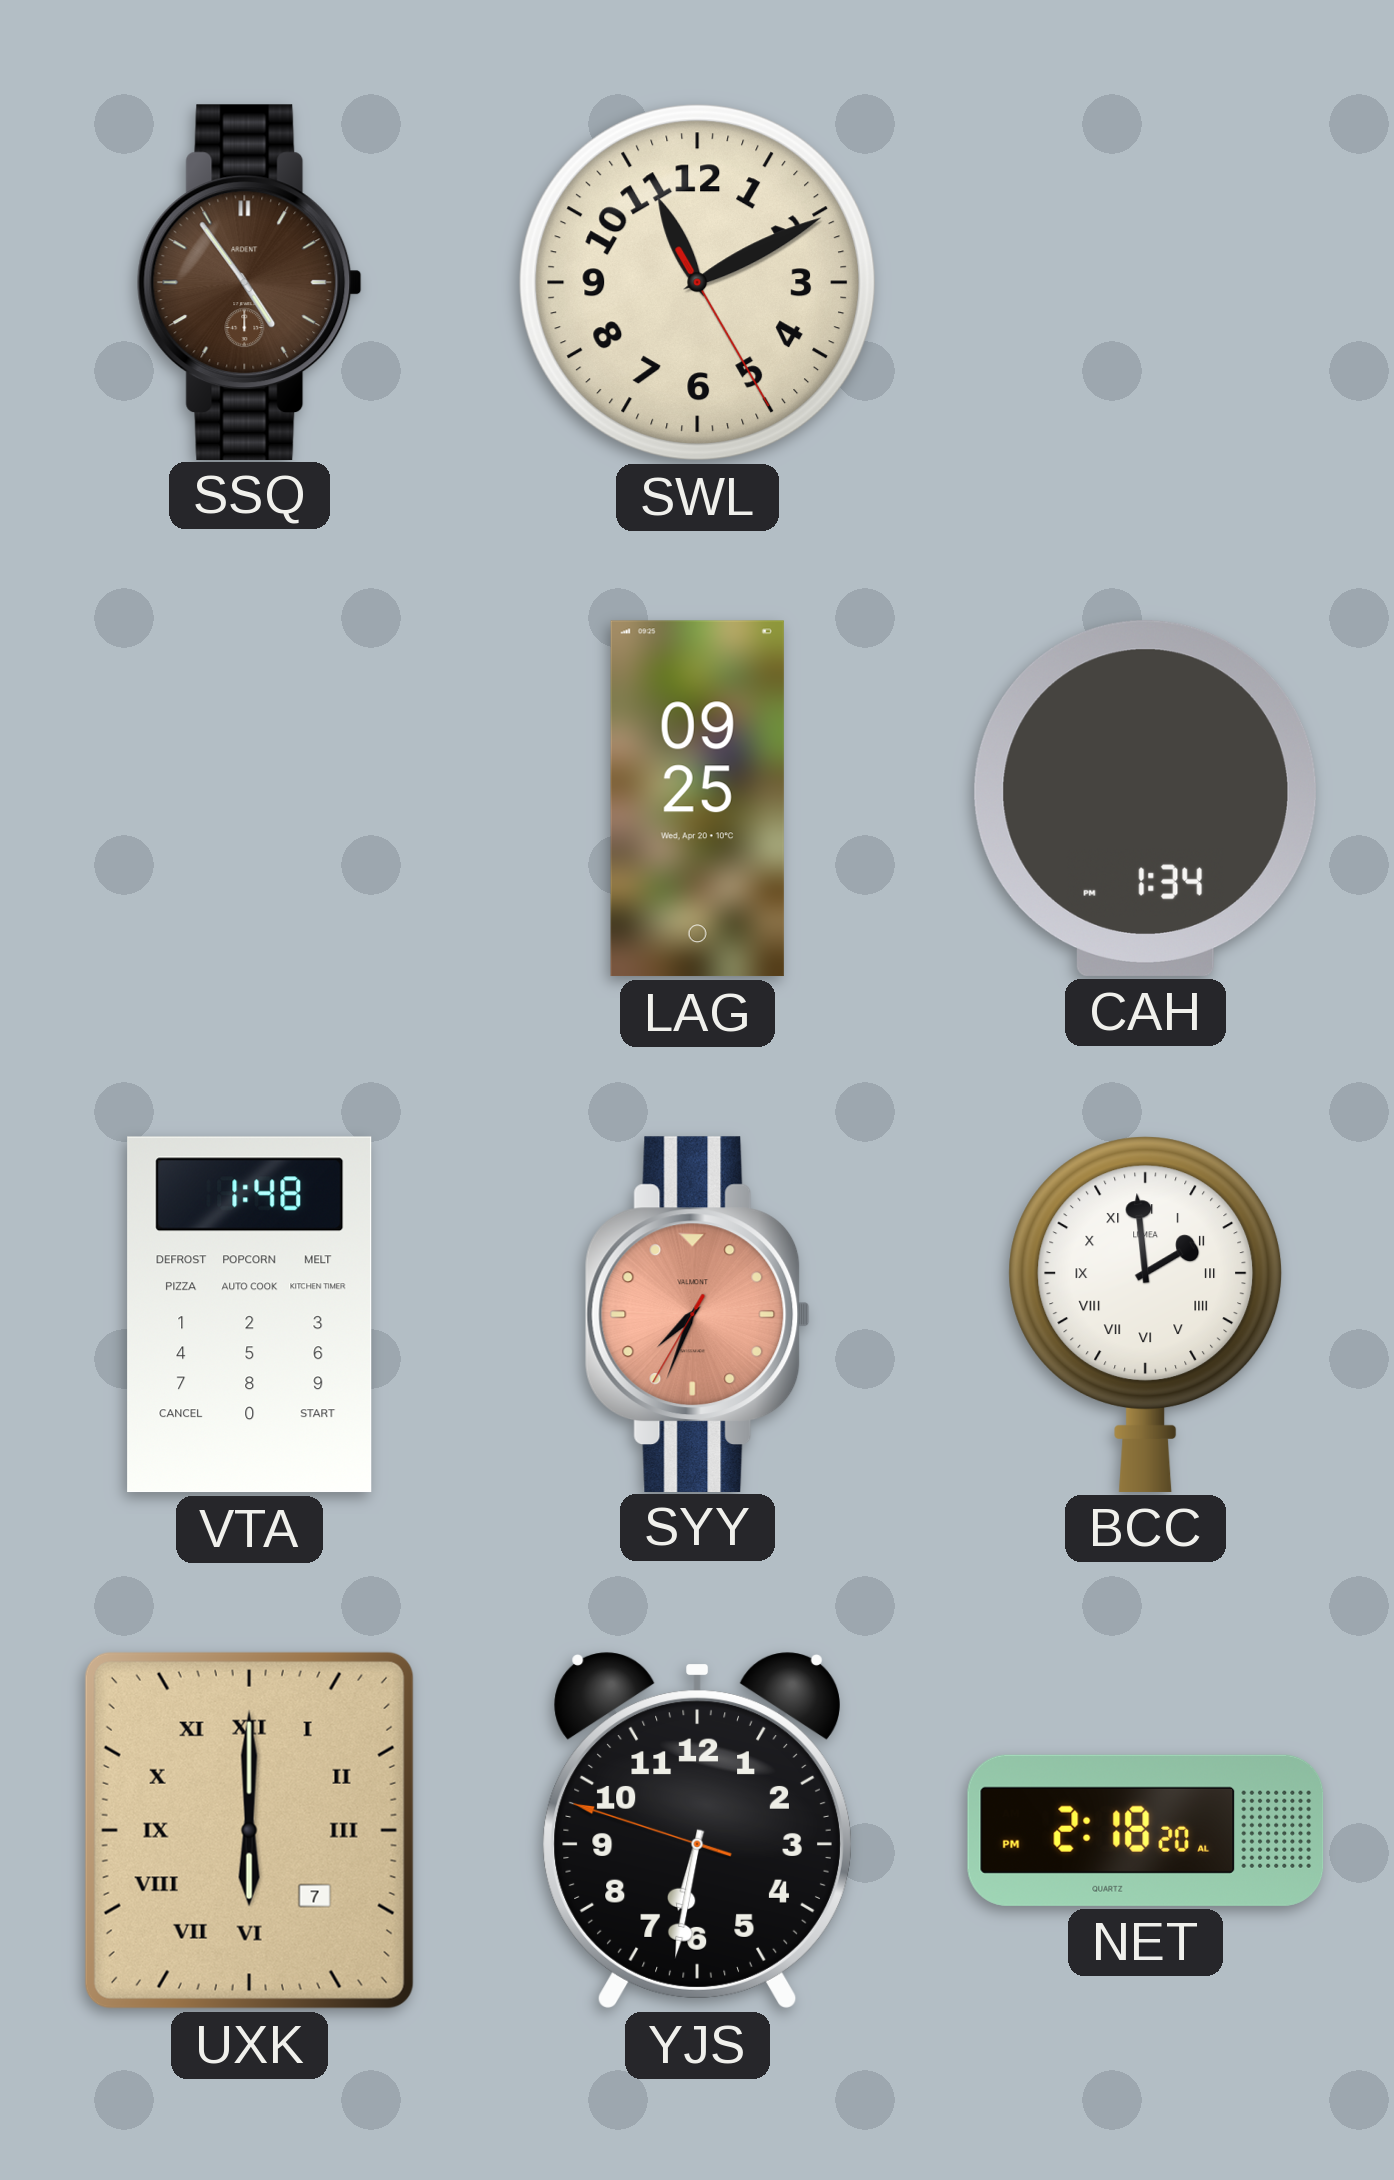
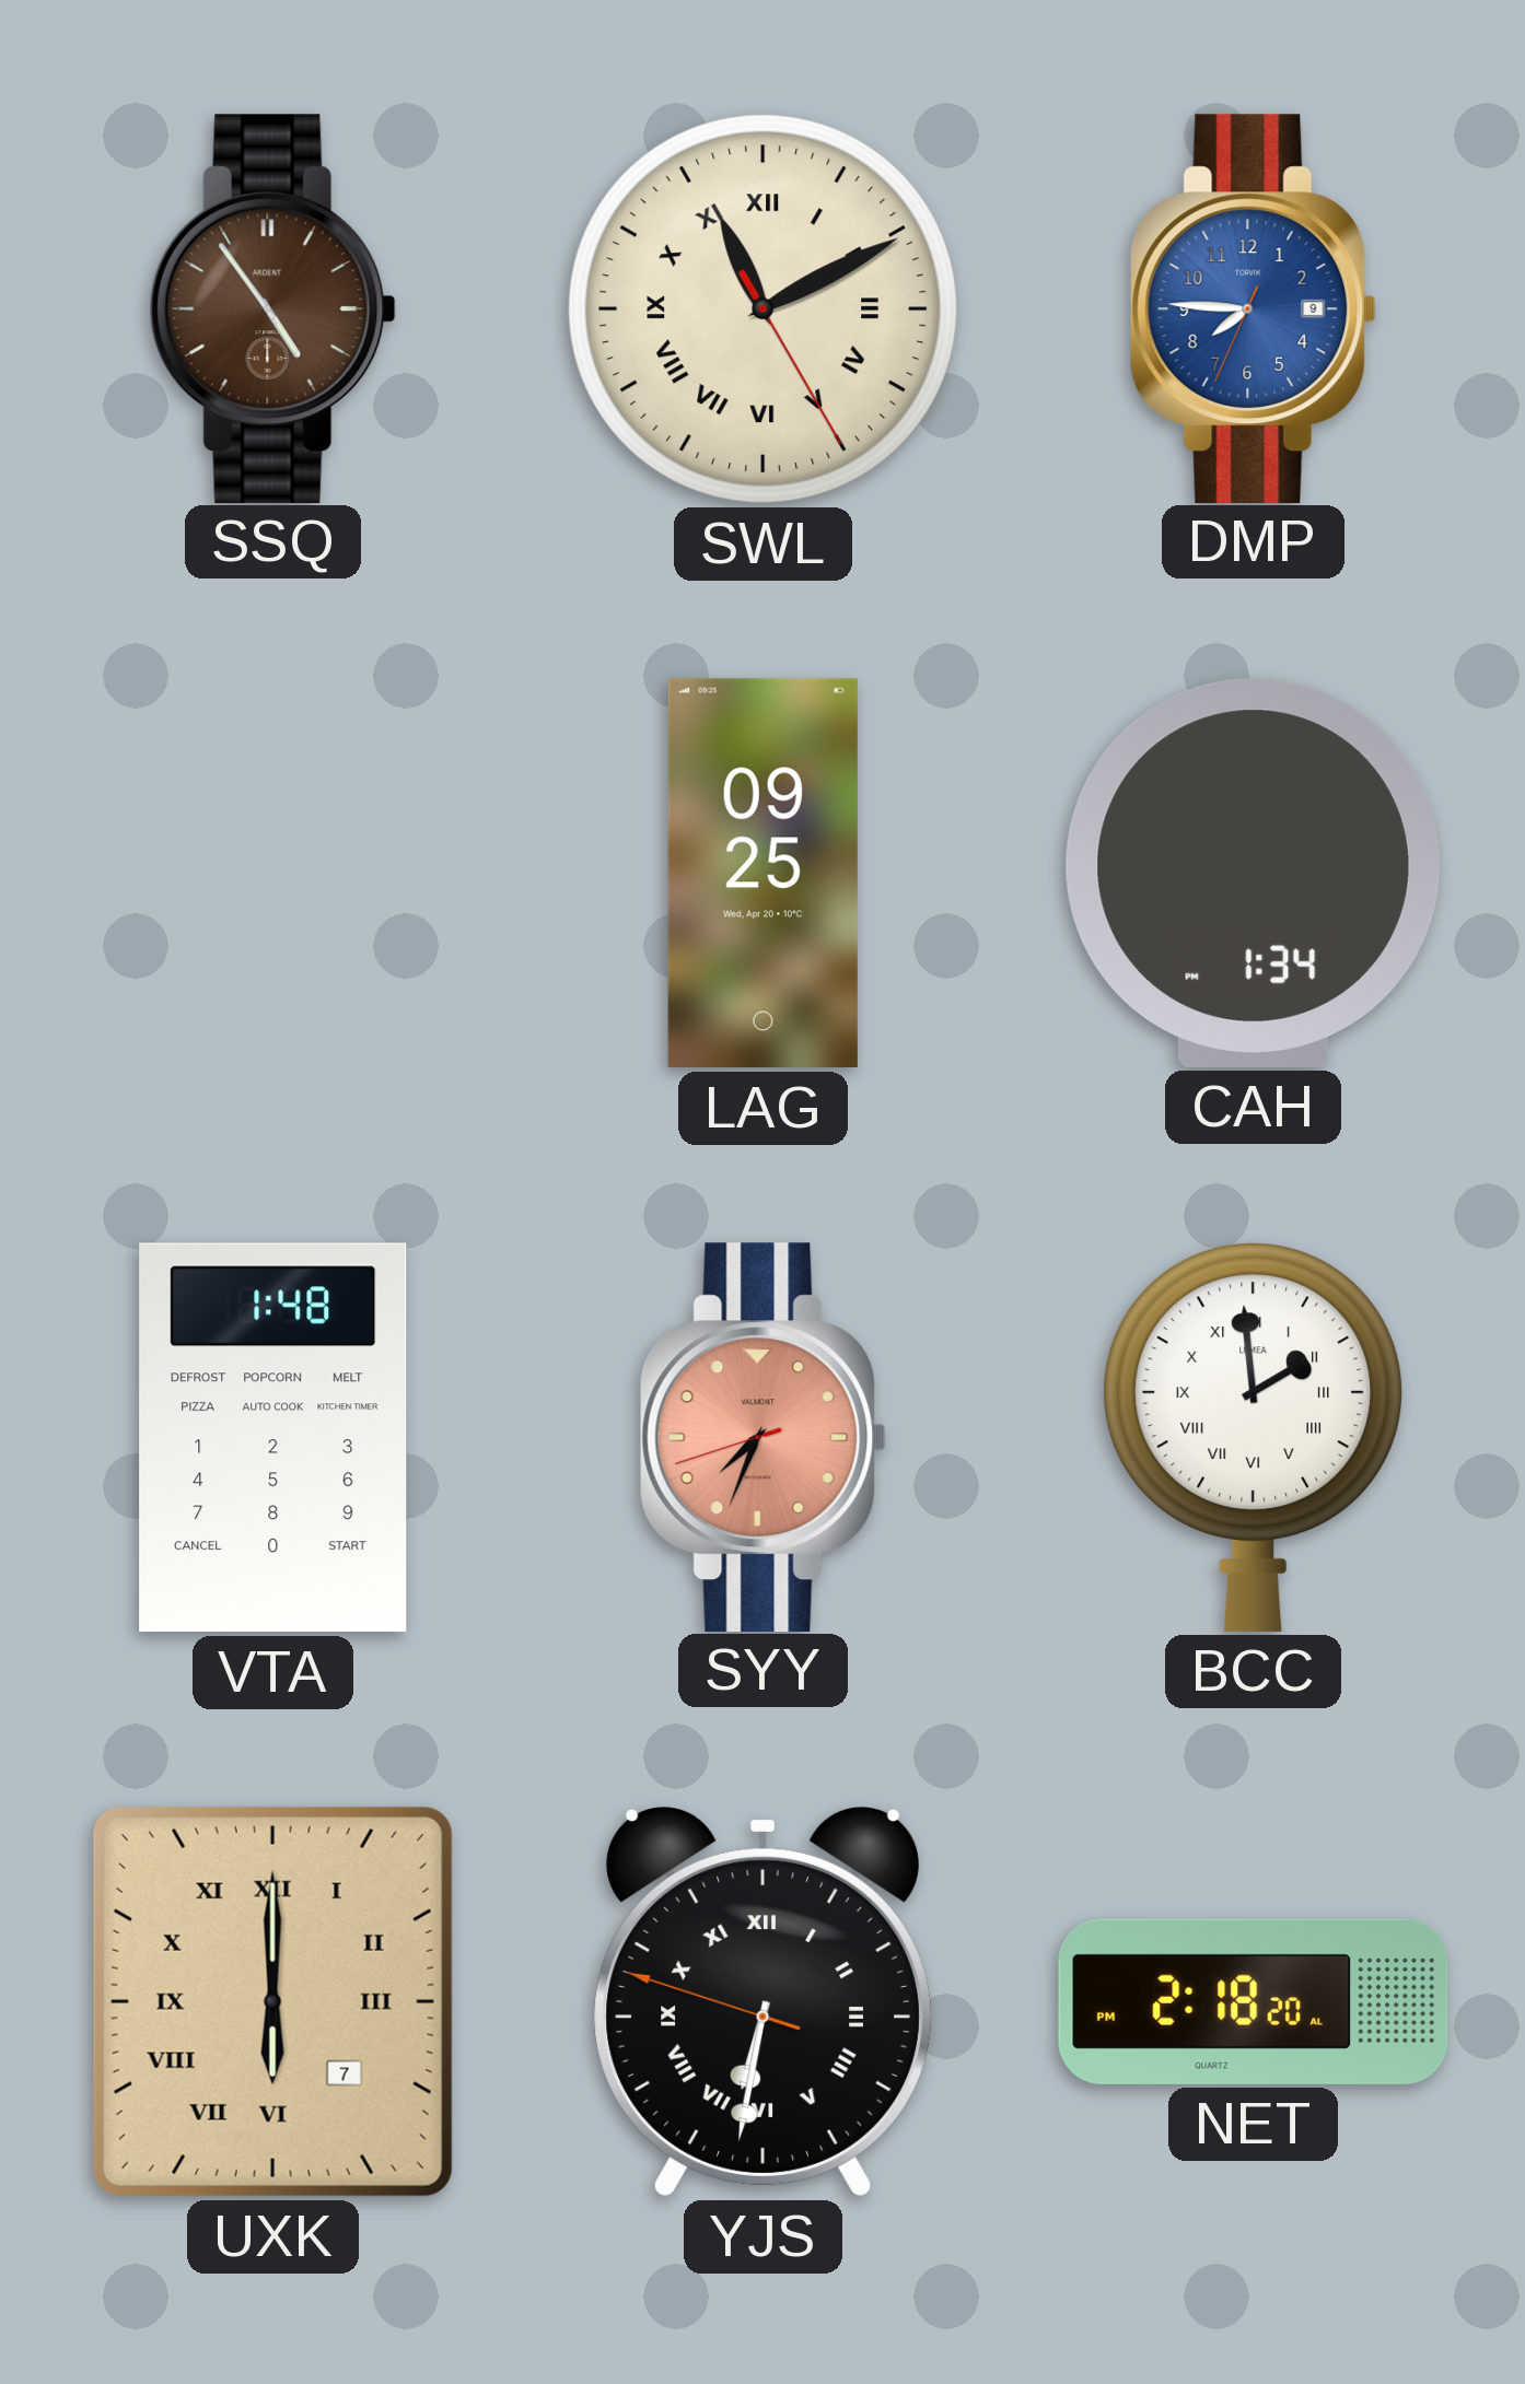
SWL numerals: Arabic -> Roman
DMP: none -> 7:45
SYY: 7:33:35 -> 7:33:42
YJS numerals: Arabic -> Roman
